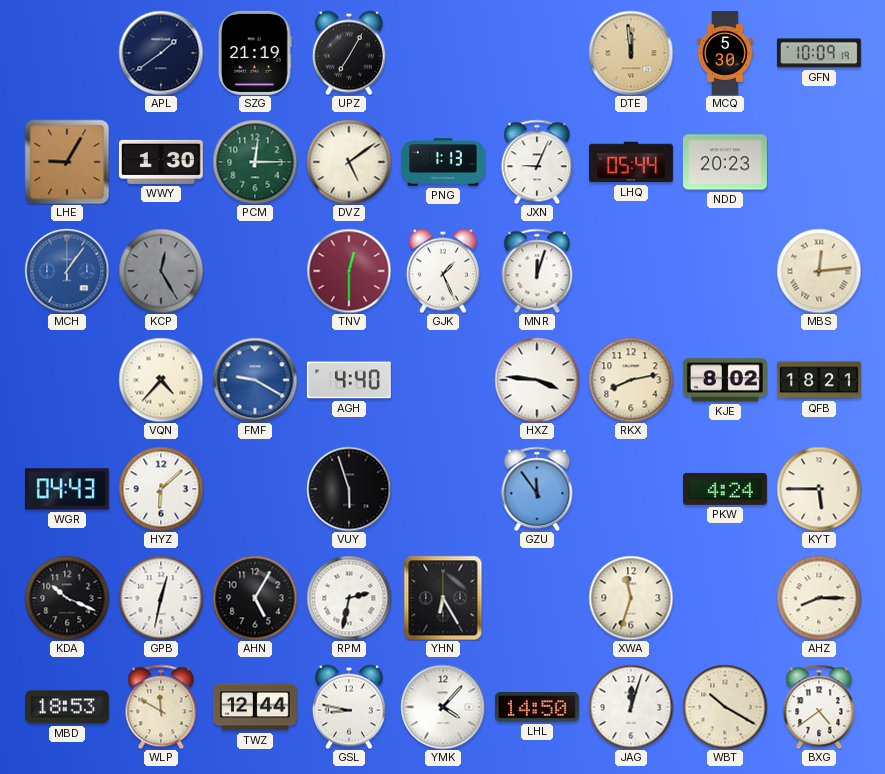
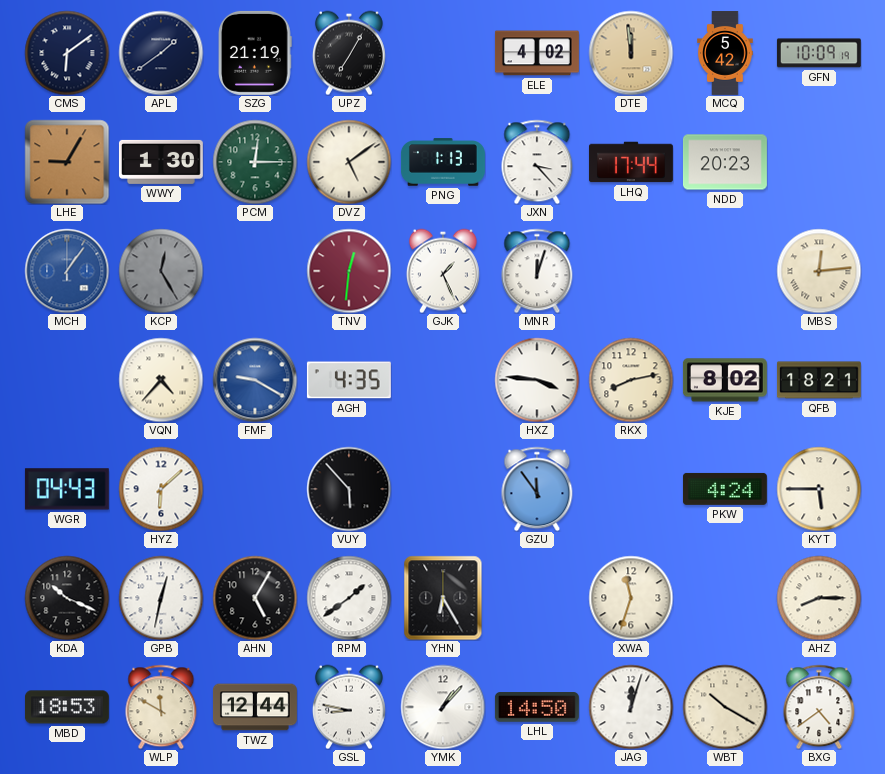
CMS: none -> 6:09
ELE: none -> 4:02
MCQ: 5:30 -> 5:42
JXN: 9:04 -> 3:23
LHQ: 05:44 -> 17:44
TNV: 12:30 -> 12:31
AGH: 4:40 -> 4:35
VUY: 5:57 -> 5:53
RPM: 2:32 -> 1:39
YMK: 4:07 -> 1:07
